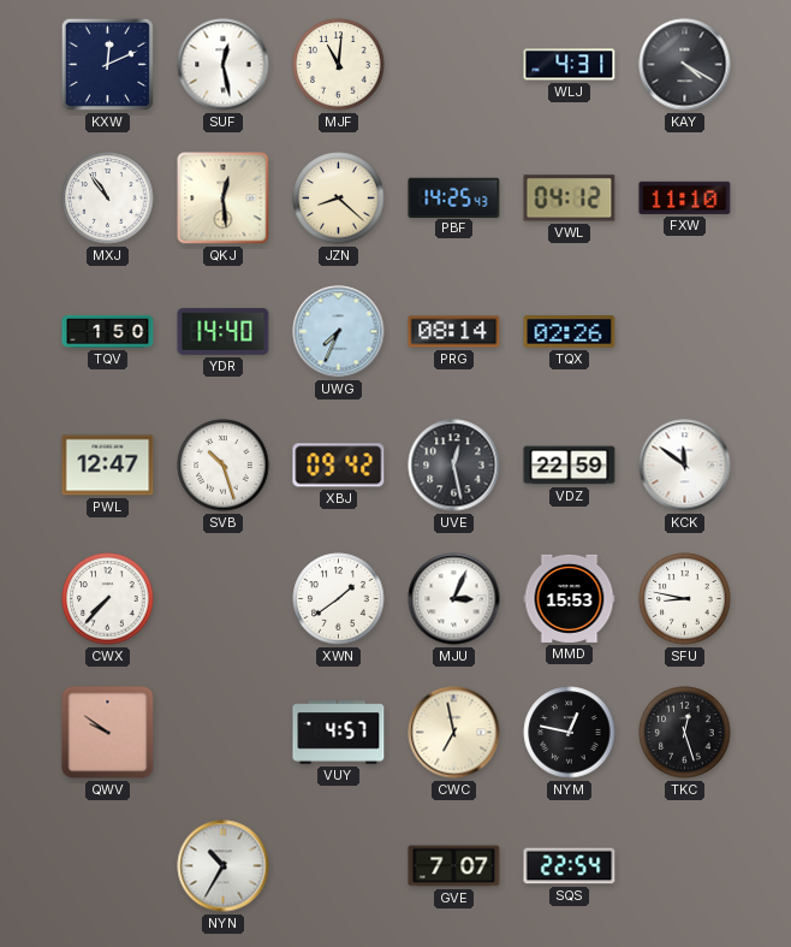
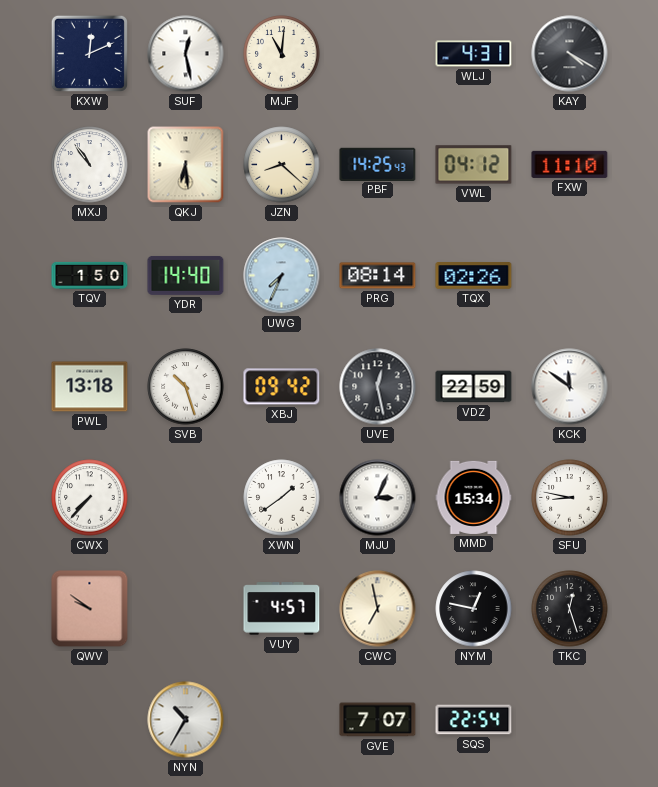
QKJ: 12:29 -> 6:29
PWL: 12:47 -> 13:18
MMD: 15:53 -> 15:34
